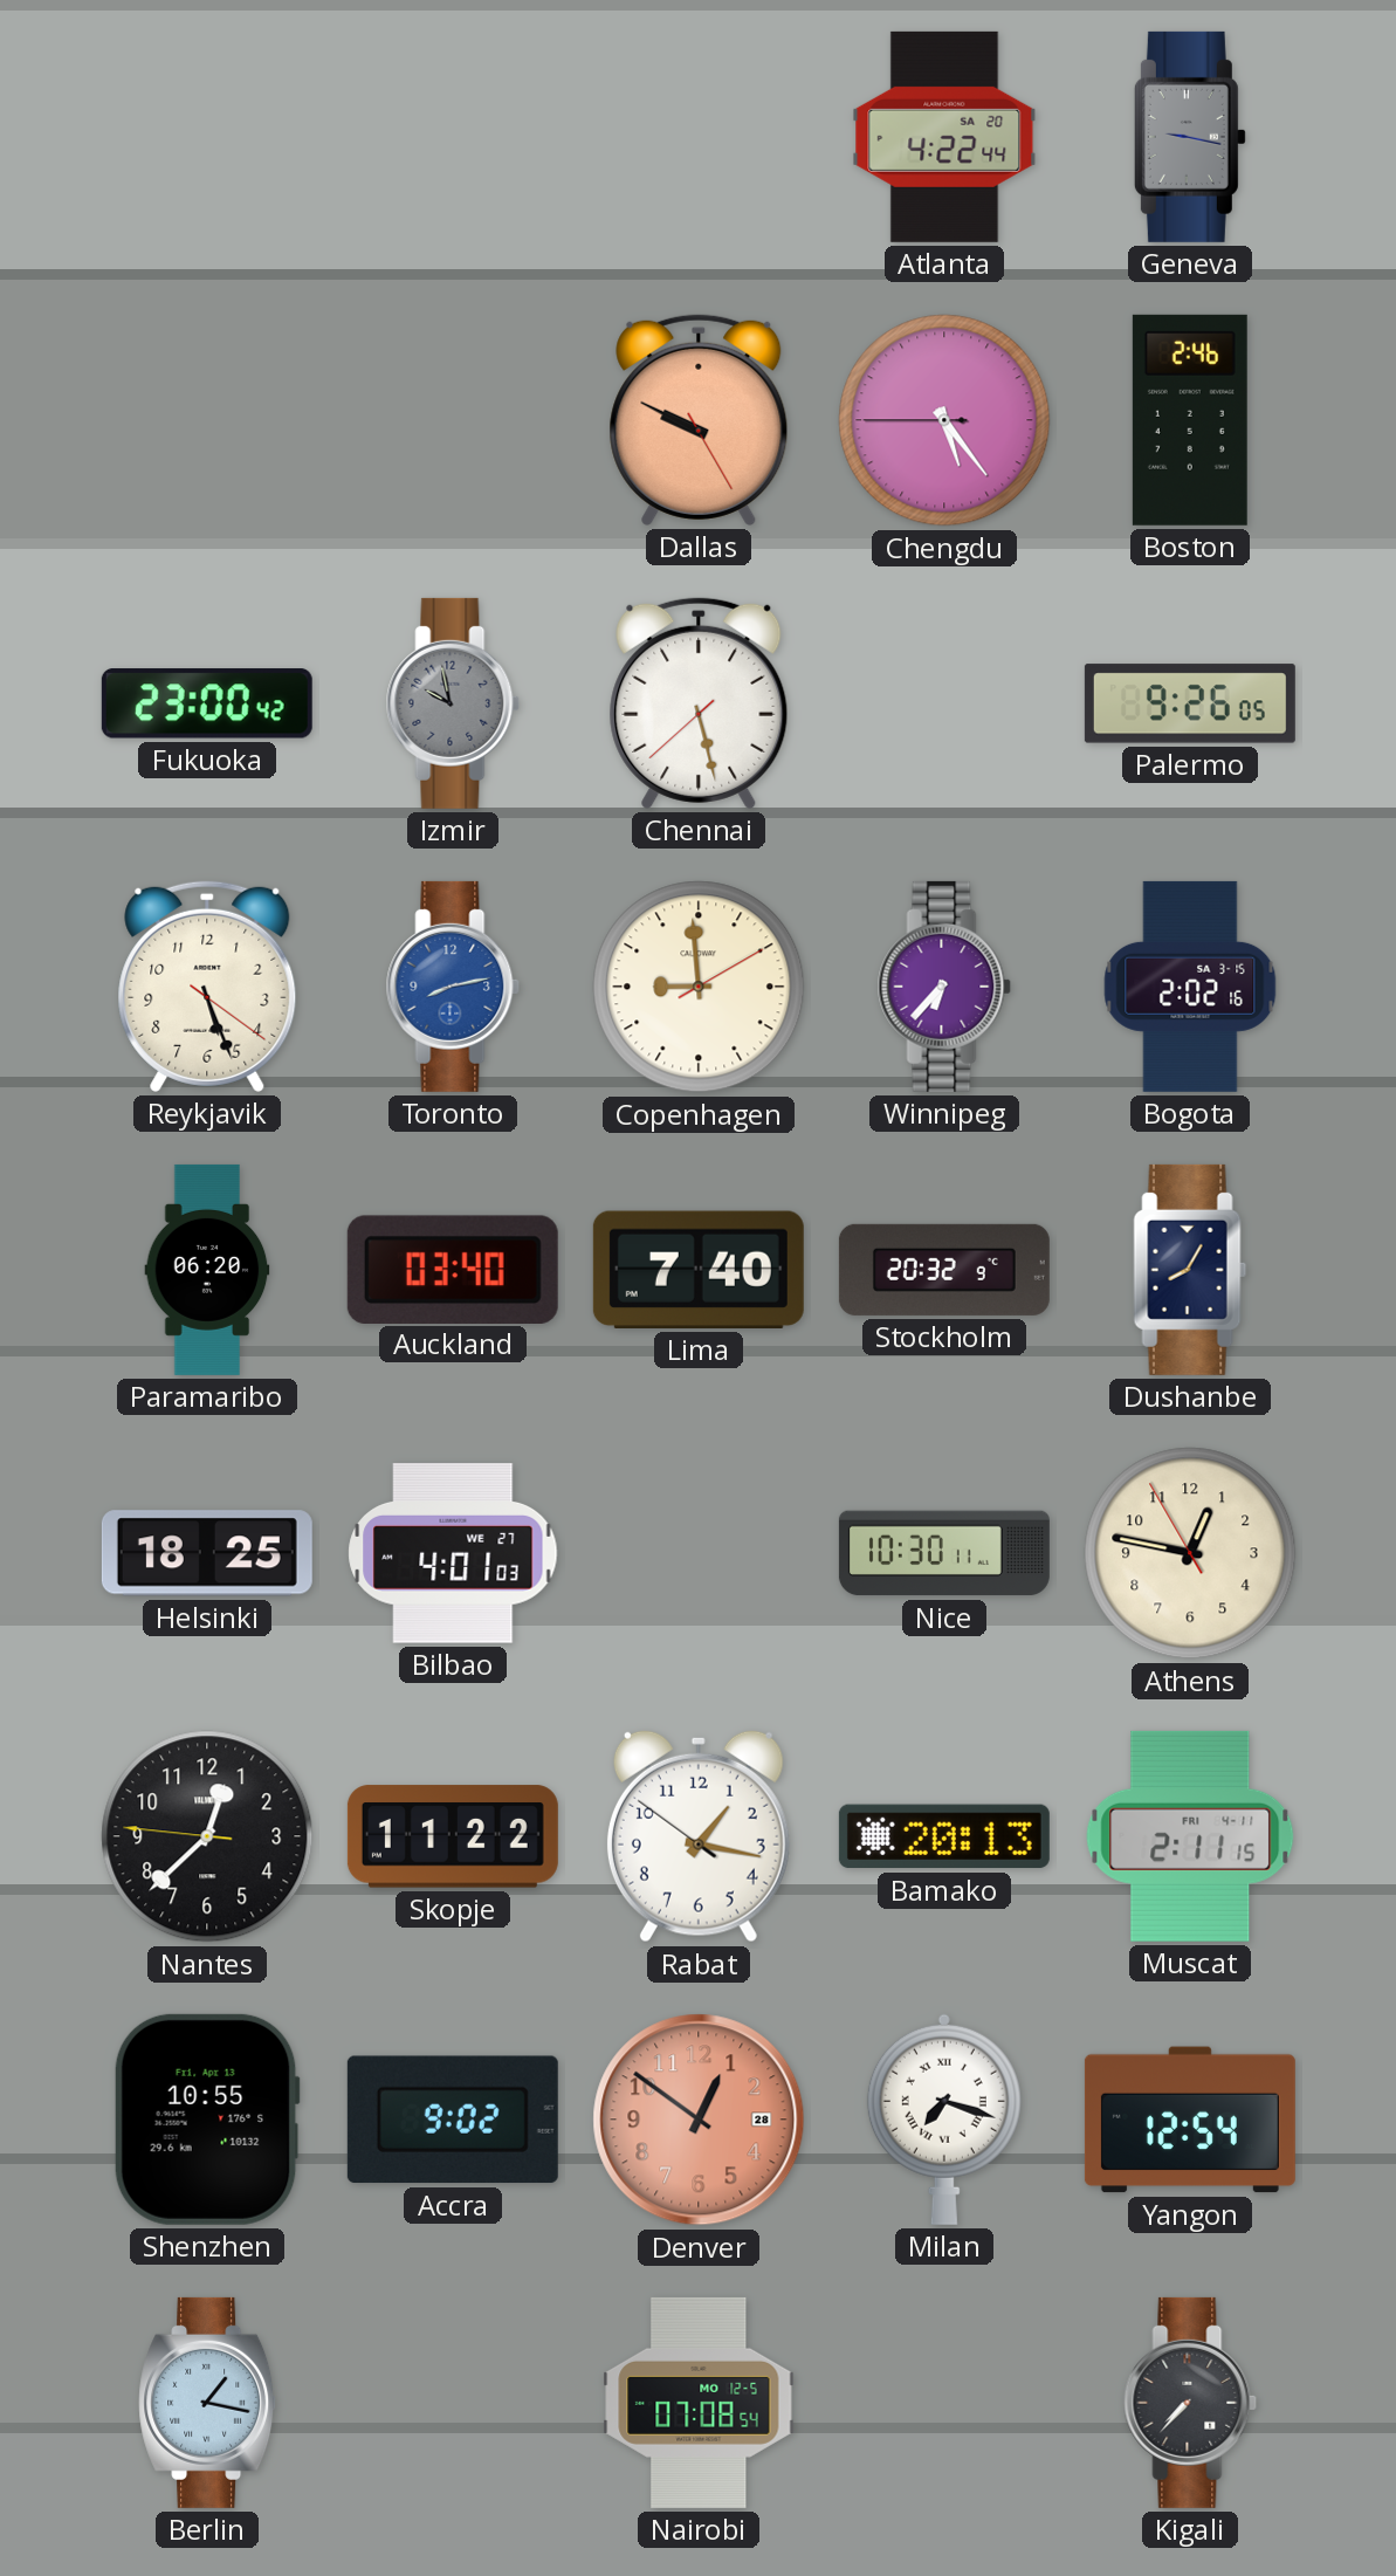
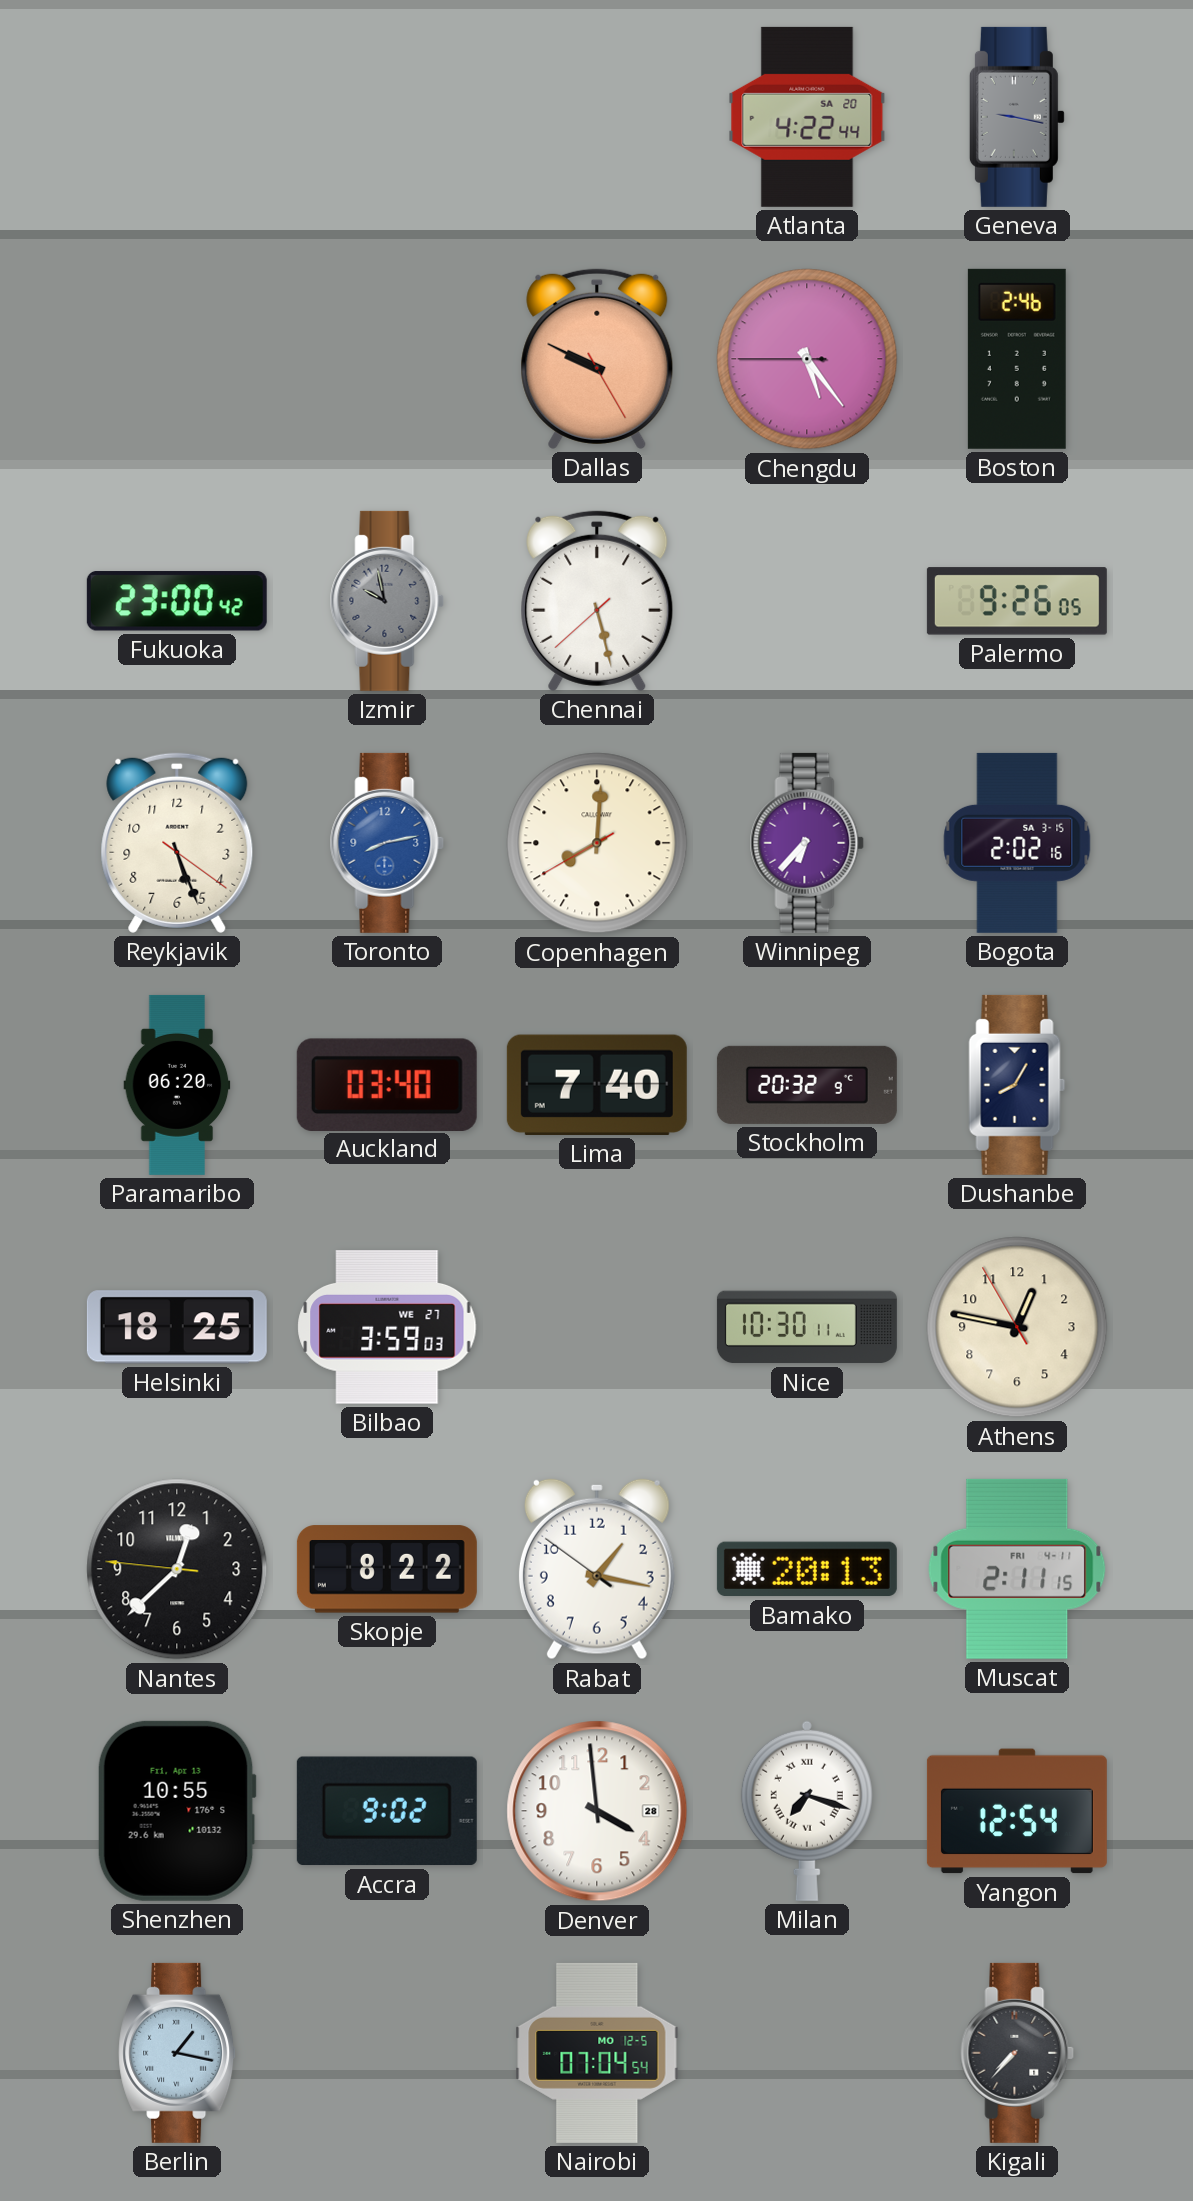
Copenhagen: 8:59 -> 8:00
Bilbao: 4:01 -> 3:59
Skopje: 11:22 -> 8:22
Denver: 12:51 -> 3:59
Denver dial: salmon -> white
Nairobi: 07:08 -> 07:04
